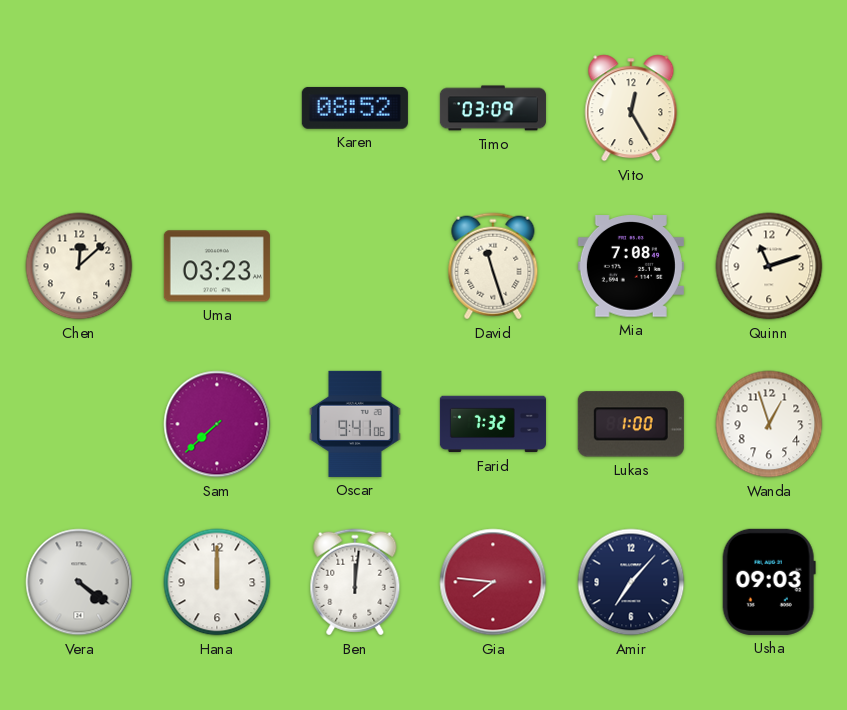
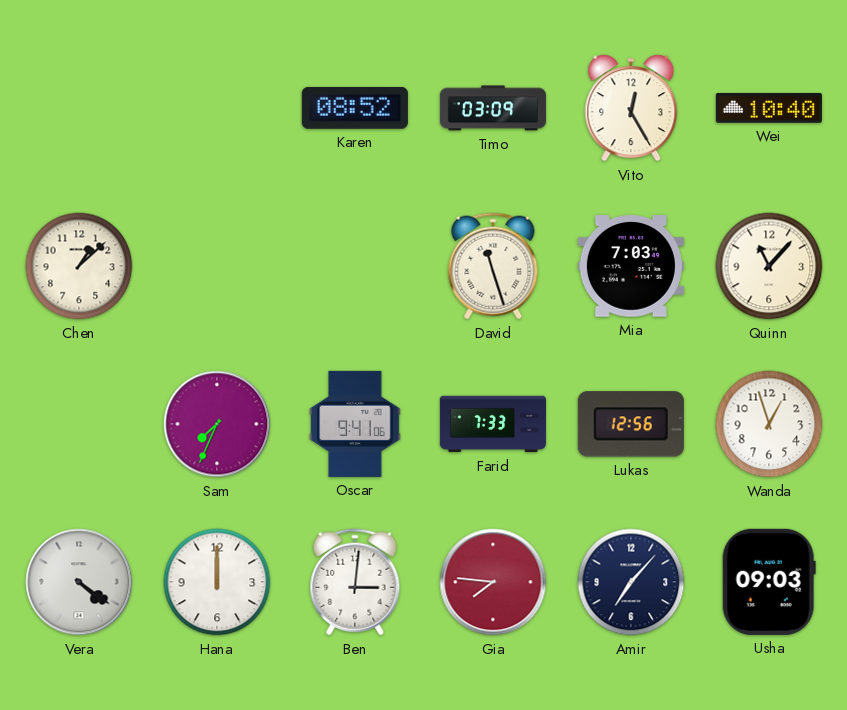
Wei: none -> 10:40
Chen: 12:08 -> 1:08
Uma: 03:23 -> none
Mia: 7:08 -> 7:03
Quinn: 11:12 -> 11:07
Sam: 7:38 -> 7:34
Farid: 7:32 -> 7:33
Lukas: 1:00 -> 12:56
Ben: 12:01 -> 3:01
